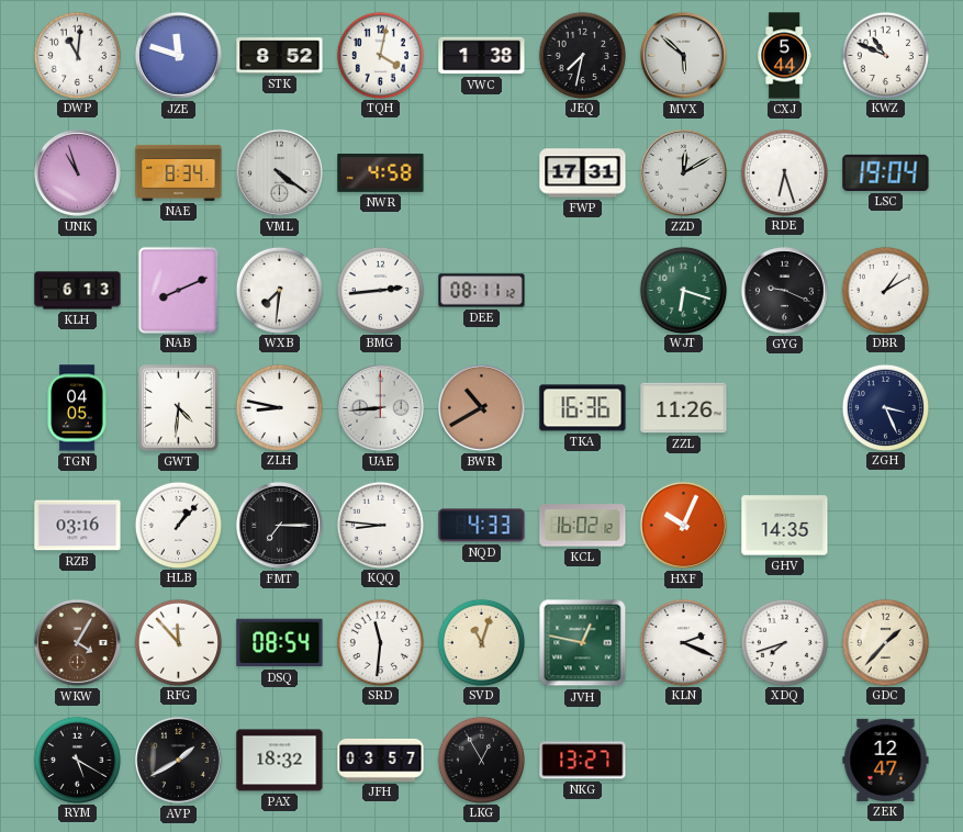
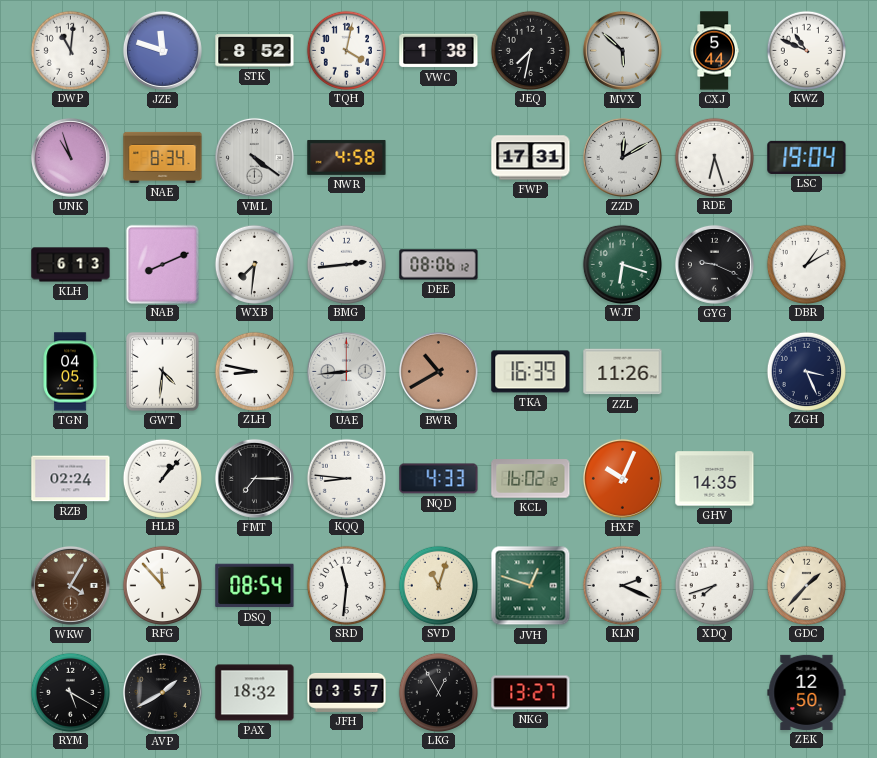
DEE: 08:11 -> 08:06
TKA: 16:36 -> 16:39
RZB: 03:16 -> 02:24
JVH: 12:47 -> 12:48
ZEK: 12:47 -> 12:50
